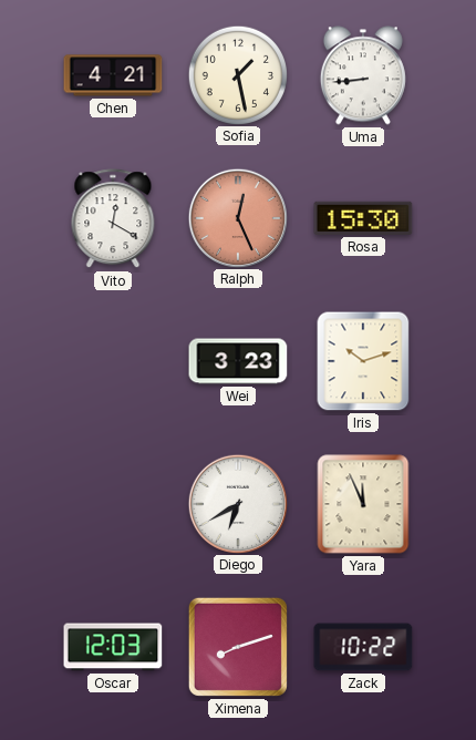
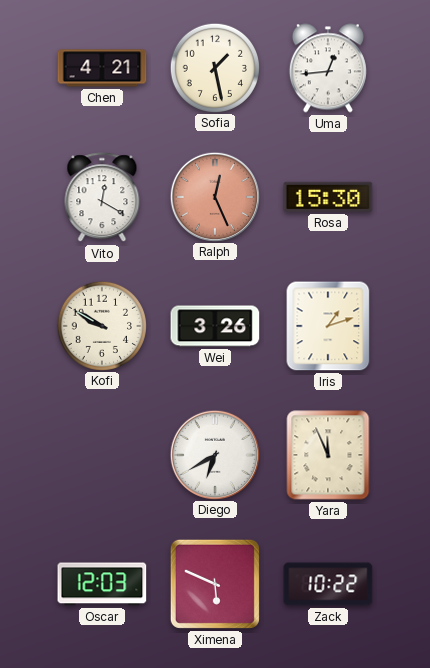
Uma: 8:44 -> 12:44
Kofi: none -> 9:50
Wei: 3:23 -> 3:26
Iris: 10:12 -> 1:12
Ximena: 8:12 -> 5:49
